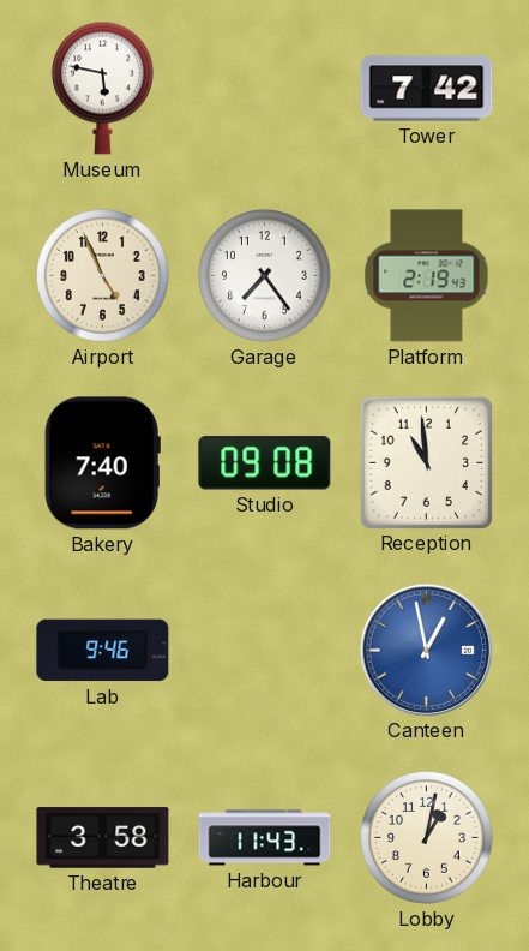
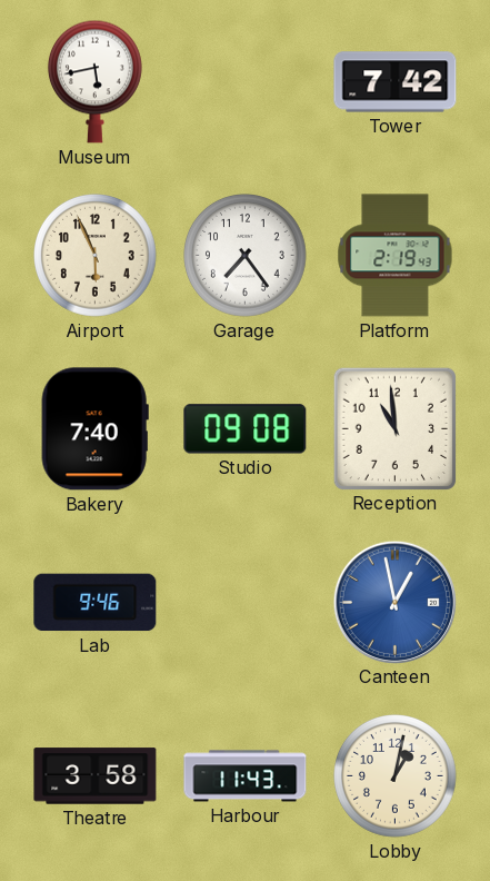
Museum: 5:47 -> 5:43
Airport: 4:56 -> 5:56
